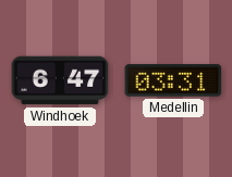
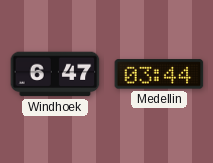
Medellin: 03:31 -> 03:44
